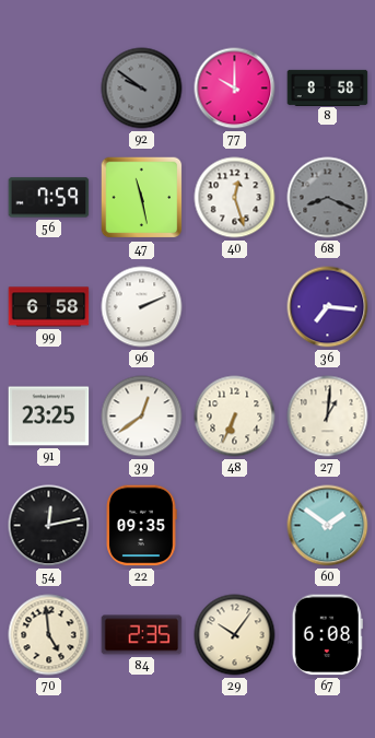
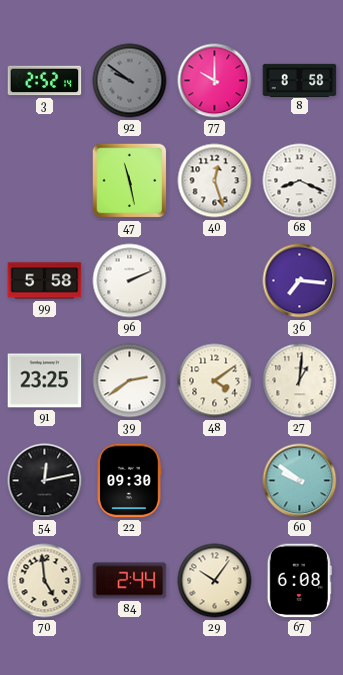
3: none -> 2:52
56: 7:59 -> none
68 dial: grey -> white
99: 6:58 -> 5:58
39: 12:39 -> 2:39
48: 6:34 -> 4:09
22: 09:35 -> 09:30
60: 1:51 -> 9:51
84: 2:35 -> 2:44
